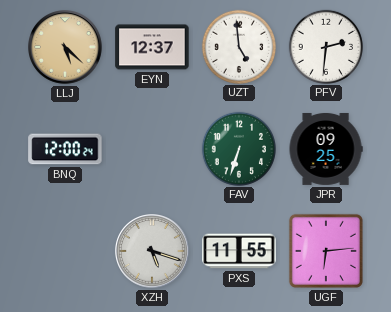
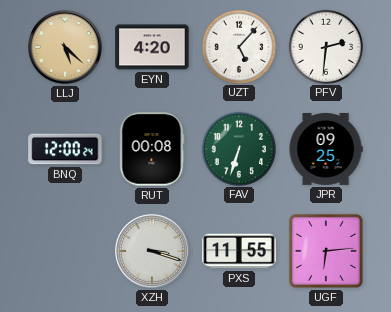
EYN: 12:37 -> 4:20
UZT: 4:59 -> 5:07
RUT: none -> 00:08
XZH: 5:18 -> 3:18
